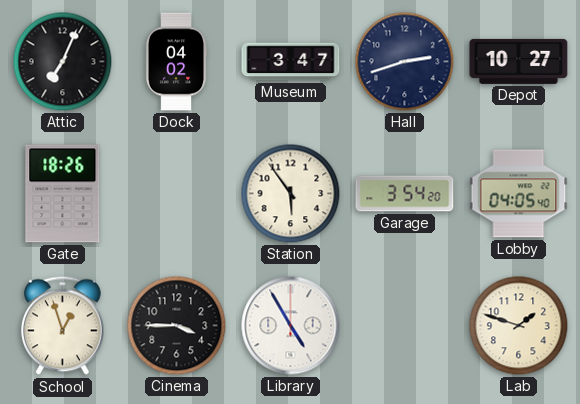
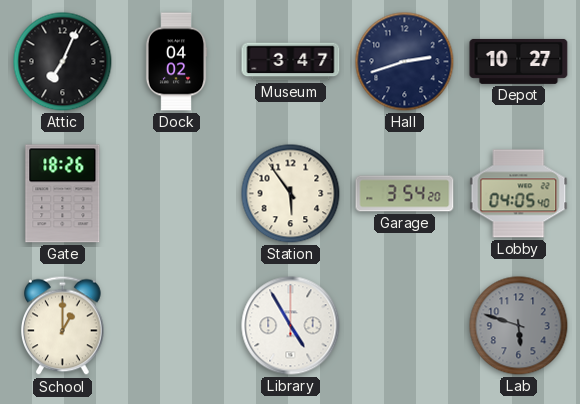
School: 12:57 -> 1:00
Cinema: 3:45 -> none
Lab: 1:48 -> 5:48
Lab dial: cream -> grey
